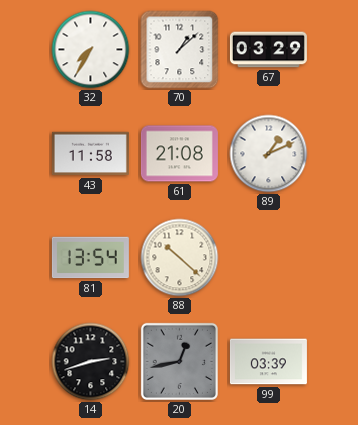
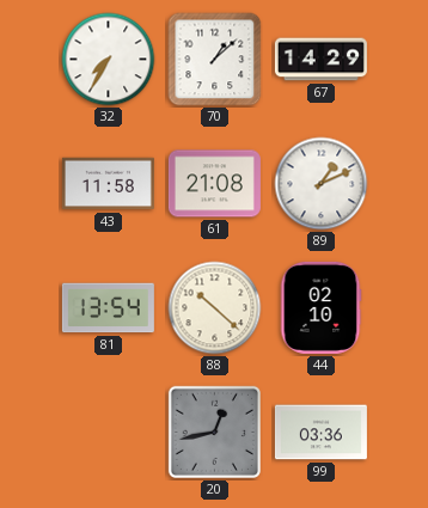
67: 03:29 -> 14:29
44: none -> 02:10
14: 2:42 -> none
99: 03:39 -> 03:36
